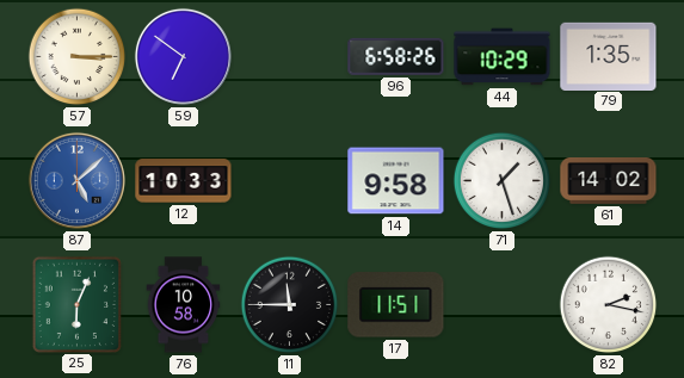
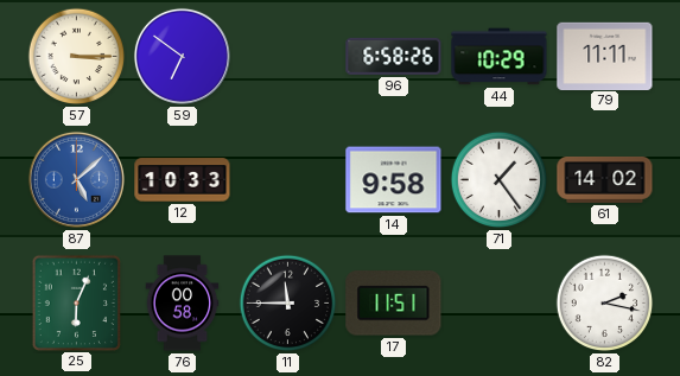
79: 1:35 -> 11:11
71: 1:27 -> 1:24
76: 10:58 -> 00:58
